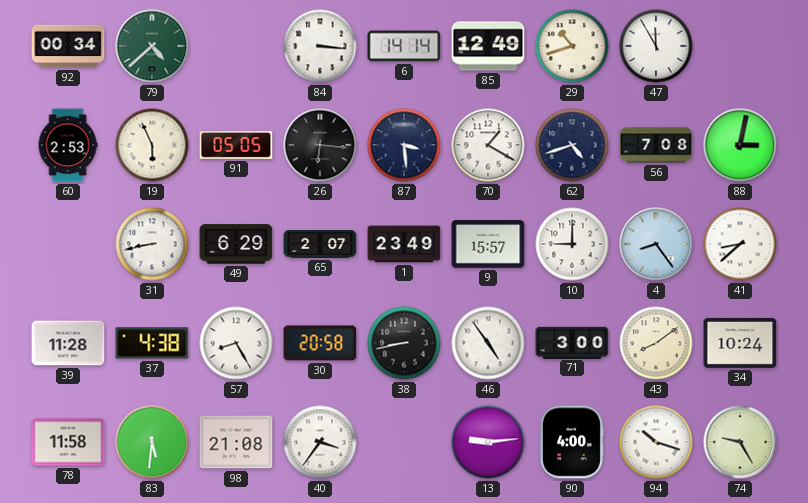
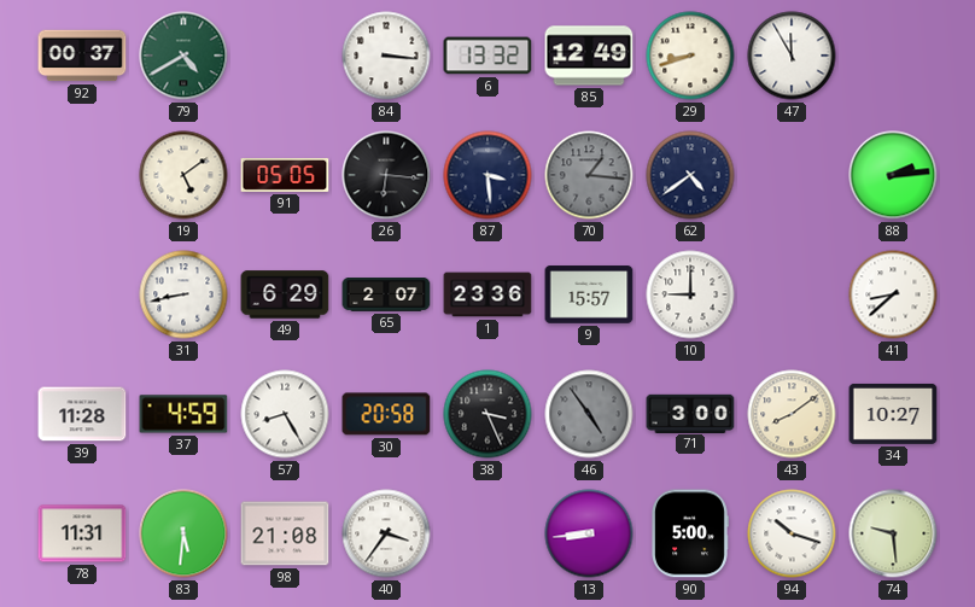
92: 00:34 -> 00:37
79: 4:38 -> 4:40
6: 14:14 -> 13:32
29: 10:42 -> 8:42
60: 2:53 -> none
19: 5:56 -> 5:09
70: 1:20 -> 1:16
70 dial: white -> grey
62: 4:42 -> 4:39
56: 7:08 -> none
88: 3:02 -> 2:14
1: 23:49 -> 23:36
4: 8:24 -> none
37: 4:38 -> 4:59
38: 8:43 -> 3:26
46 dial: white -> grey
34: 10:24 -> 10:27
78: 11:58 -> 11:31
13: 9:14 -> 8:44
90: 4:00 -> 5:00
74: 9:25 -> 9:29
